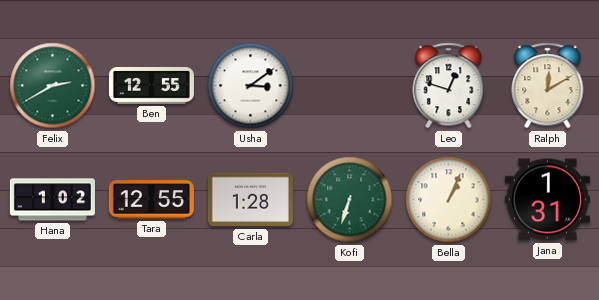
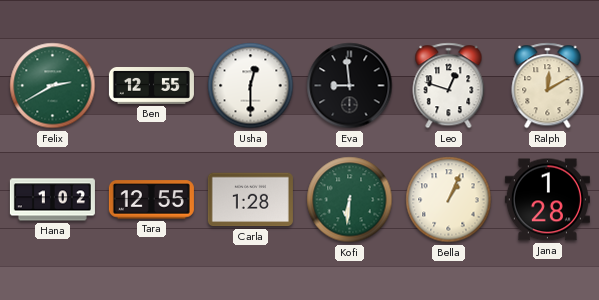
Usha: 3:09 -> 12:30
Eva: none -> 8:59
Kofi: 6:33 -> 6:31
Jana: 1:31 -> 1:28
